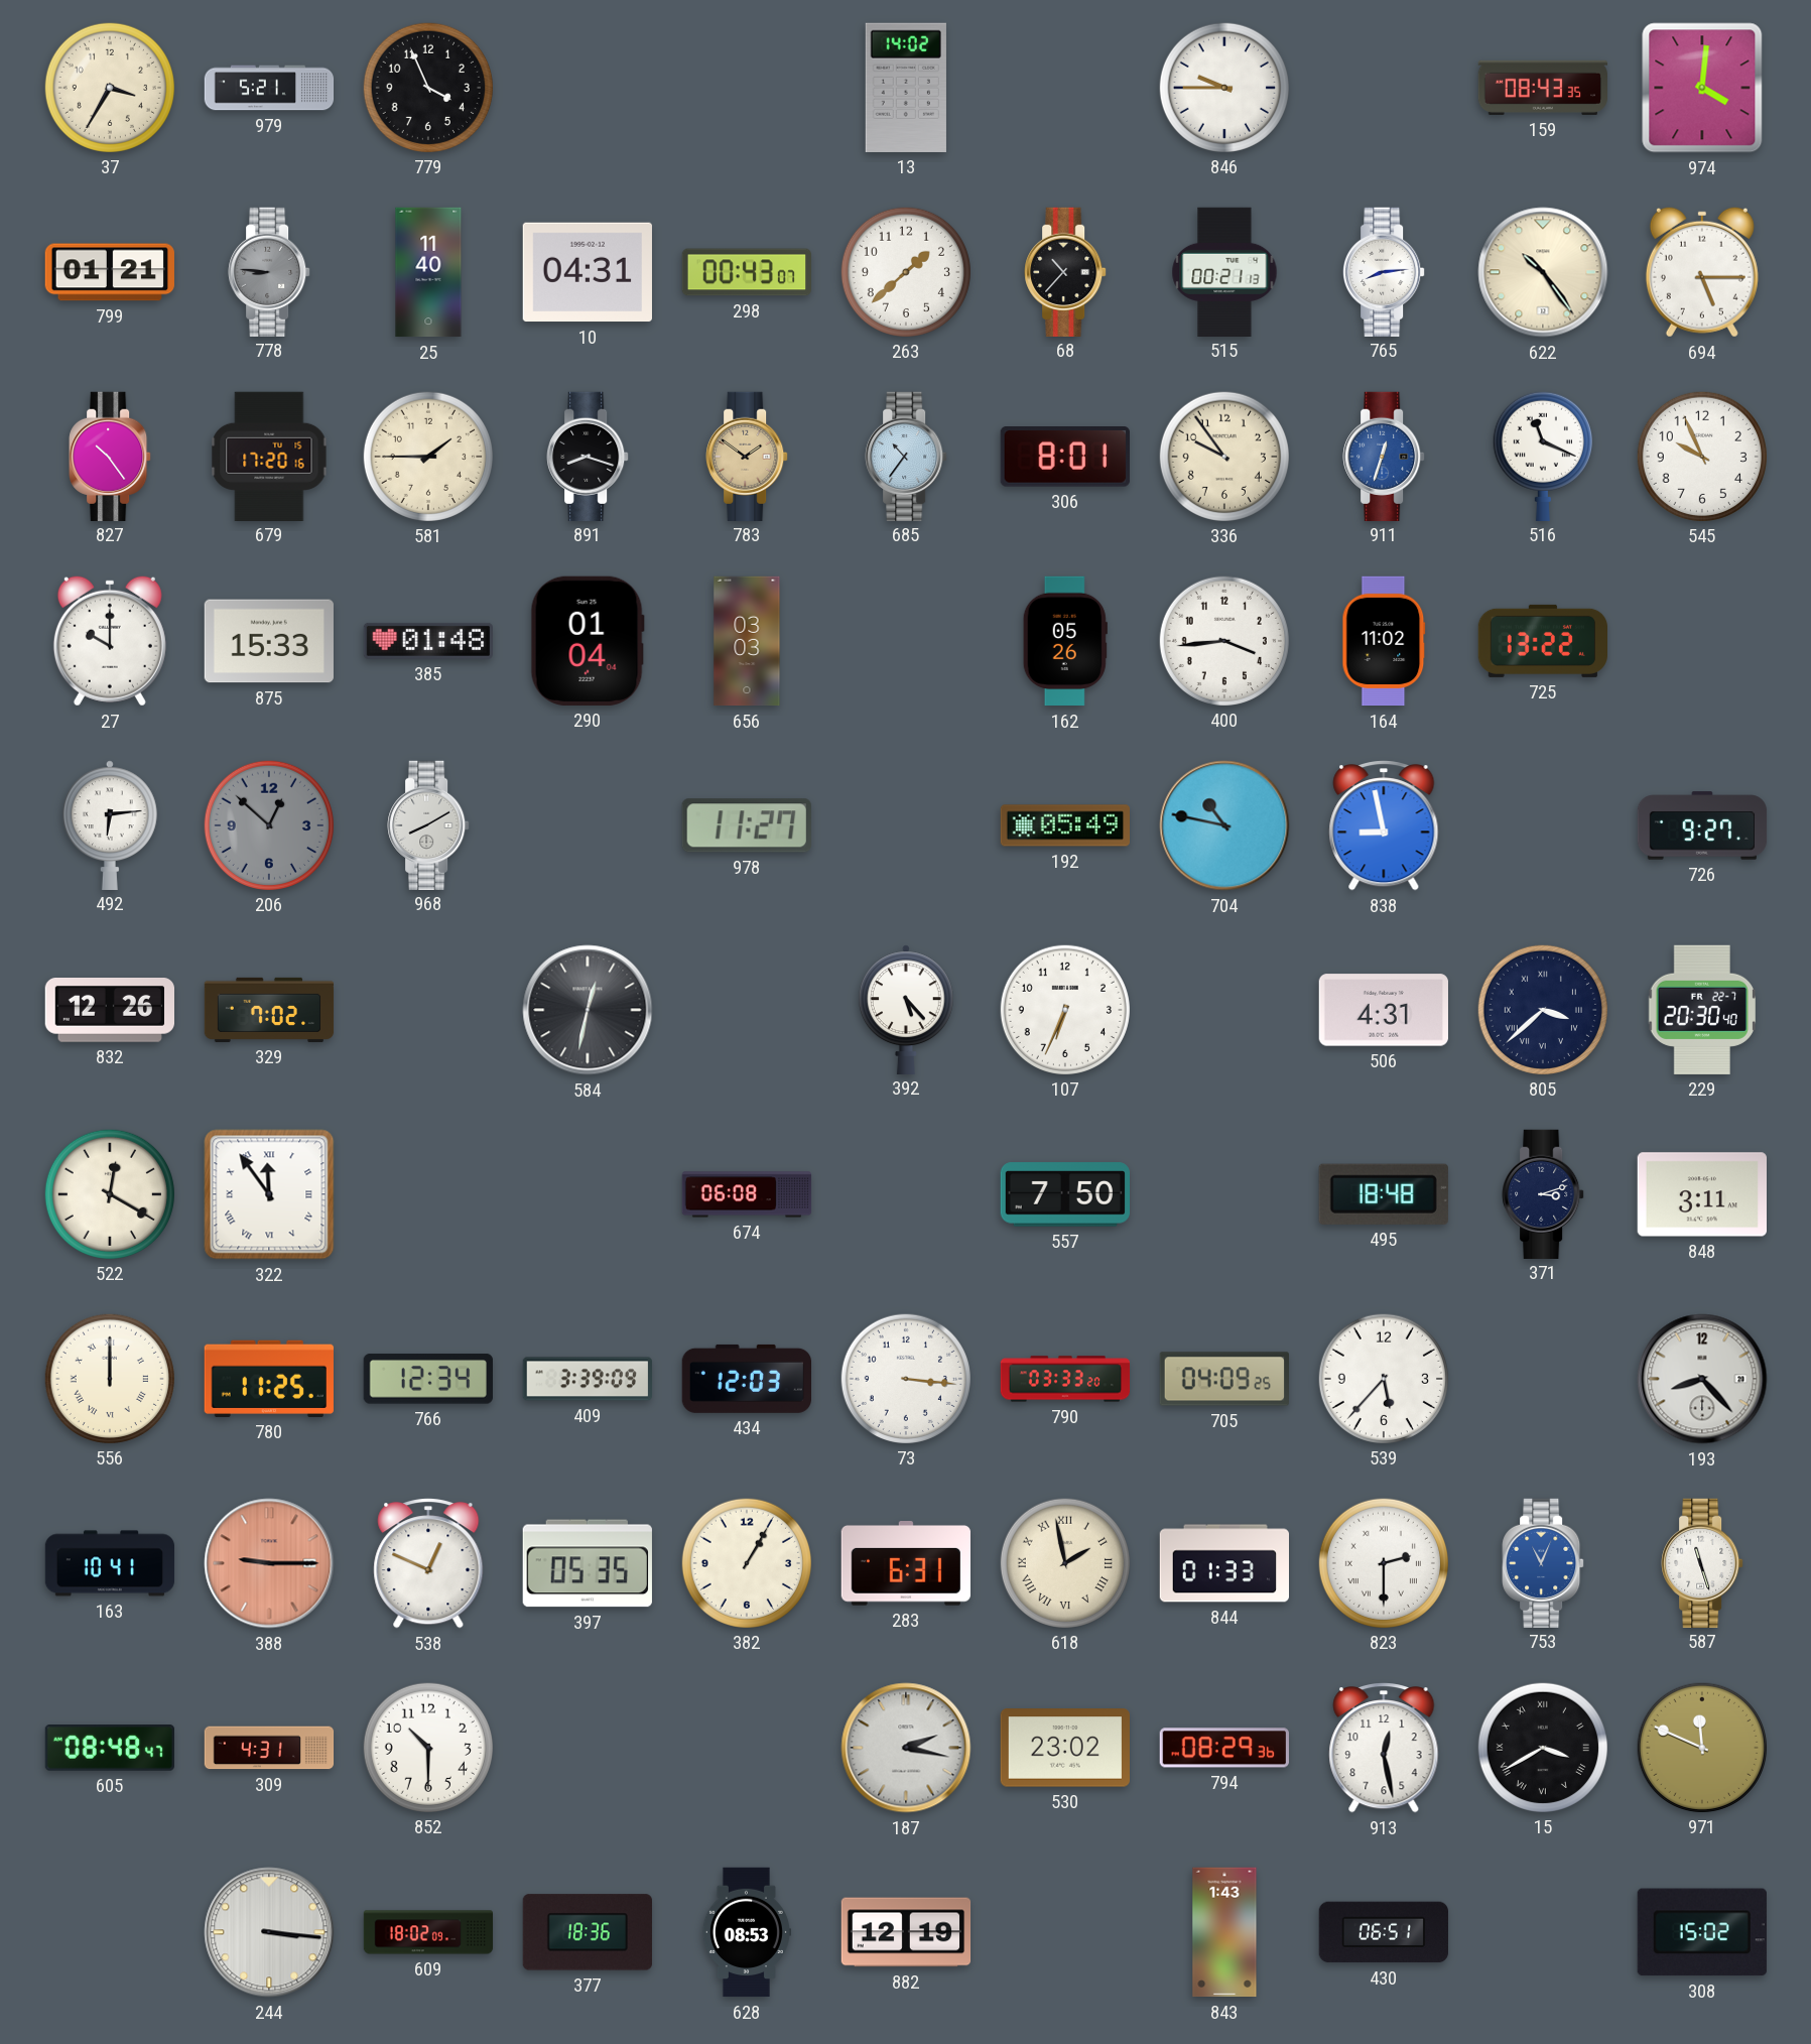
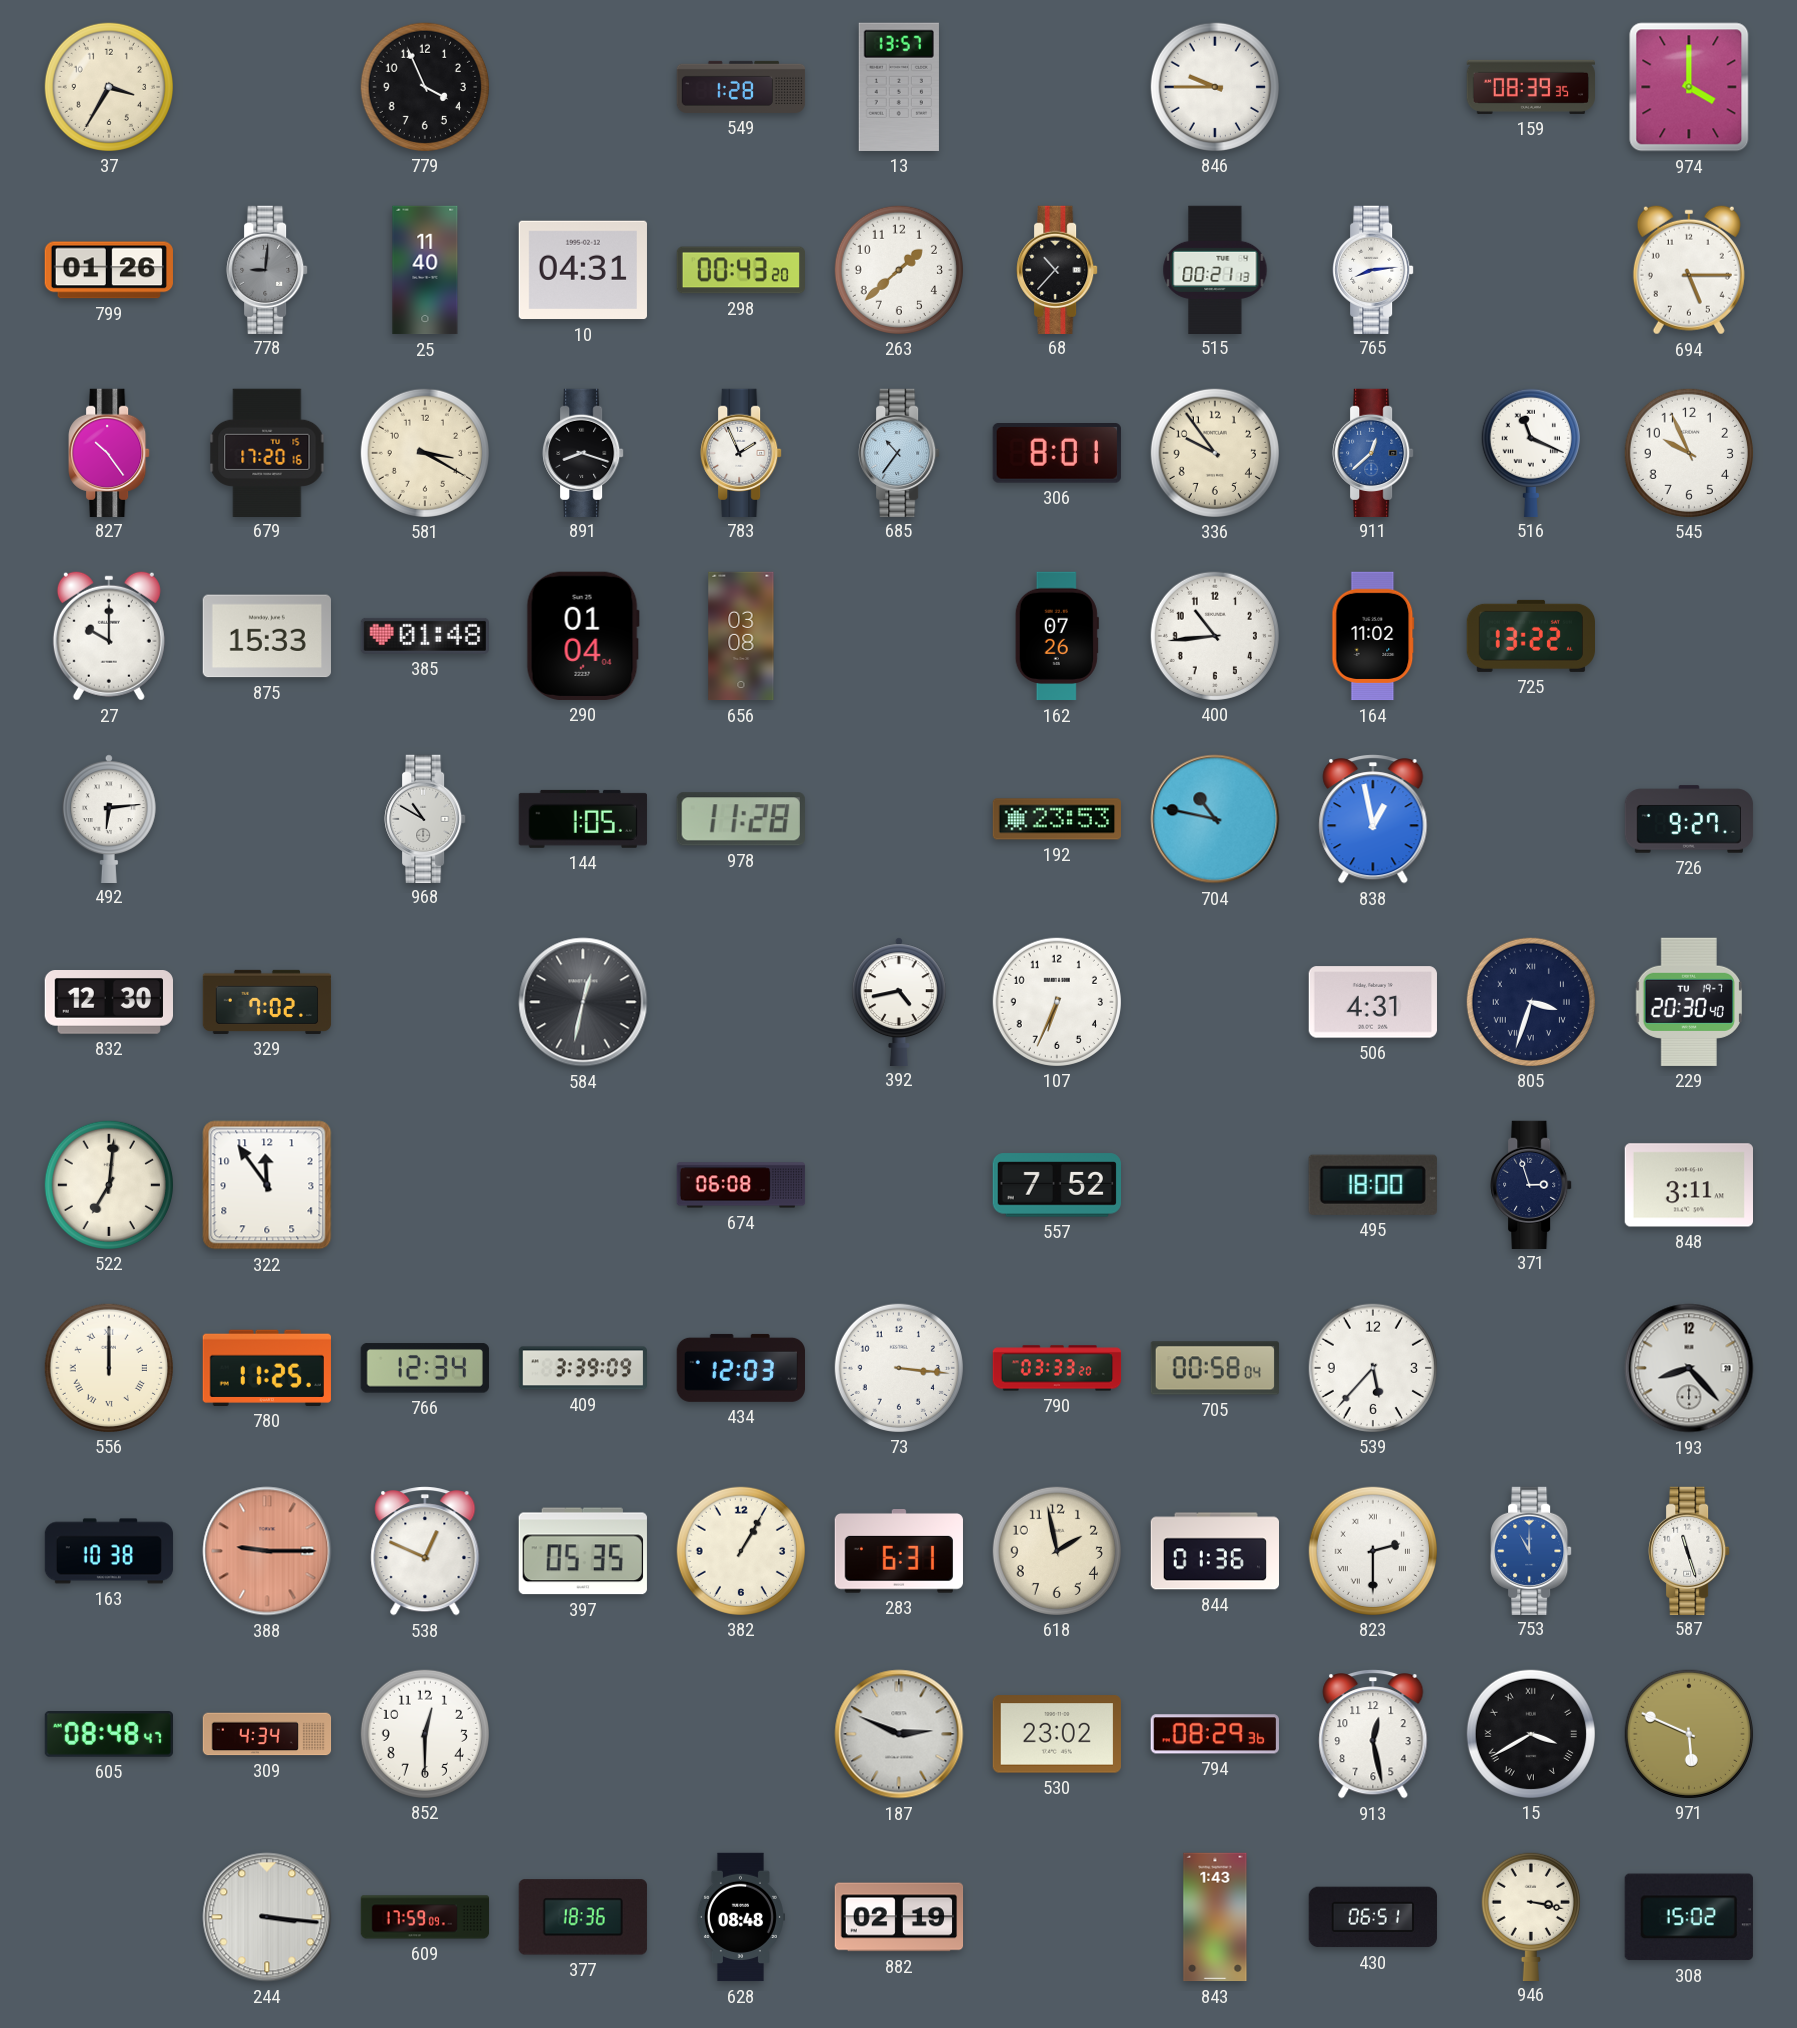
979: 5:21 -> none
549: none -> 1:28
13: 14:02 -> 13:57
159: 08:43 -> 08:39
974: 4:01 -> 4:00
799: 01:21 -> 01:26
778: 8:46 -> 9:01
298: 00:43:07 -> 00:43:20
622: 10:24 -> none
581: 1:45 -> 3:20
783: 1:51 -> 1:56
783 dial: champagne -> white
911: 12:33 -> 12:38
656: 03:03 -> 03:08
162: 05:26 -> 07:26
400: 3:44 -> 10:44
206: 12:52 -> none
968: 8:10 -> 10:50
144: none -> 1:05
978: 11:27 -> 11:28
192: 05:49 -> 23:53
838: 8:58 -> 12:58
832: 12:26 -> 12:30
392: 5:23 -> 4:43
805: 3:38 -> 3:33
229 date: FR 22-7 -> TU 19-7
522: 12:20 -> 7:01
322 numerals: Roman -> Arabic
557: 7:50 -> 7:52
495: 18:48 -> 18:00
371: 3:12 -> 2:57
705: 04:09 -> 00:58
163: 10:41 -> 10:38
618 numerals: Roman -> Arabic
844: 01:33 -> 01:36
753: 11:04 -> 11:00
309: 4:31 -> 4:34
852: 10:30 -> 12:30
187: 2:17 -> 2:49
971: 11:49 -> 5:49
609: 18:02 -> 17:59
628: 08:53 -> 08:48
882: 12:19 -> 02:19
946: none -> 3:17
